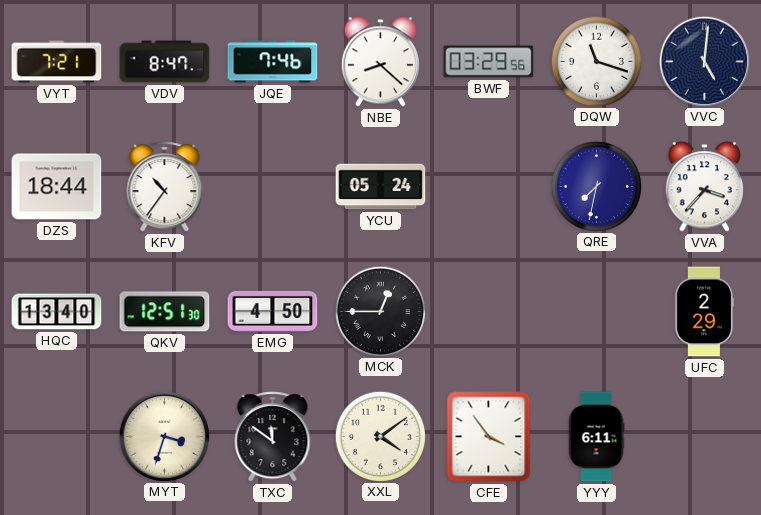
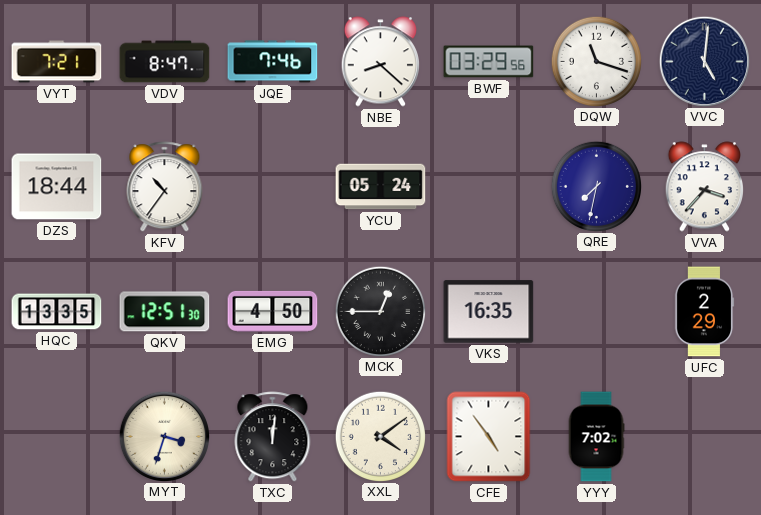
HQC: 13:40 -> 13:35
VKS: none -> 16:35
TXC: 11:51 -> 12:01
CFE: 3:54 -> 4:54
YYY: 6:11 -> 7:02
